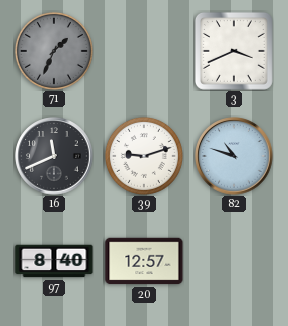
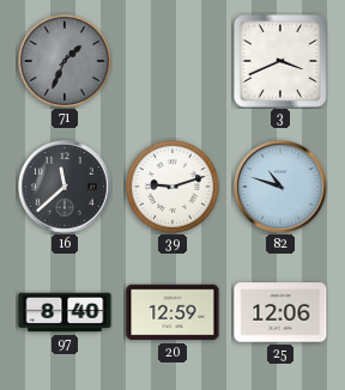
16: 11:41 -> 11:38
20: 12:57 -> 12:59
25: none -> 12:06
